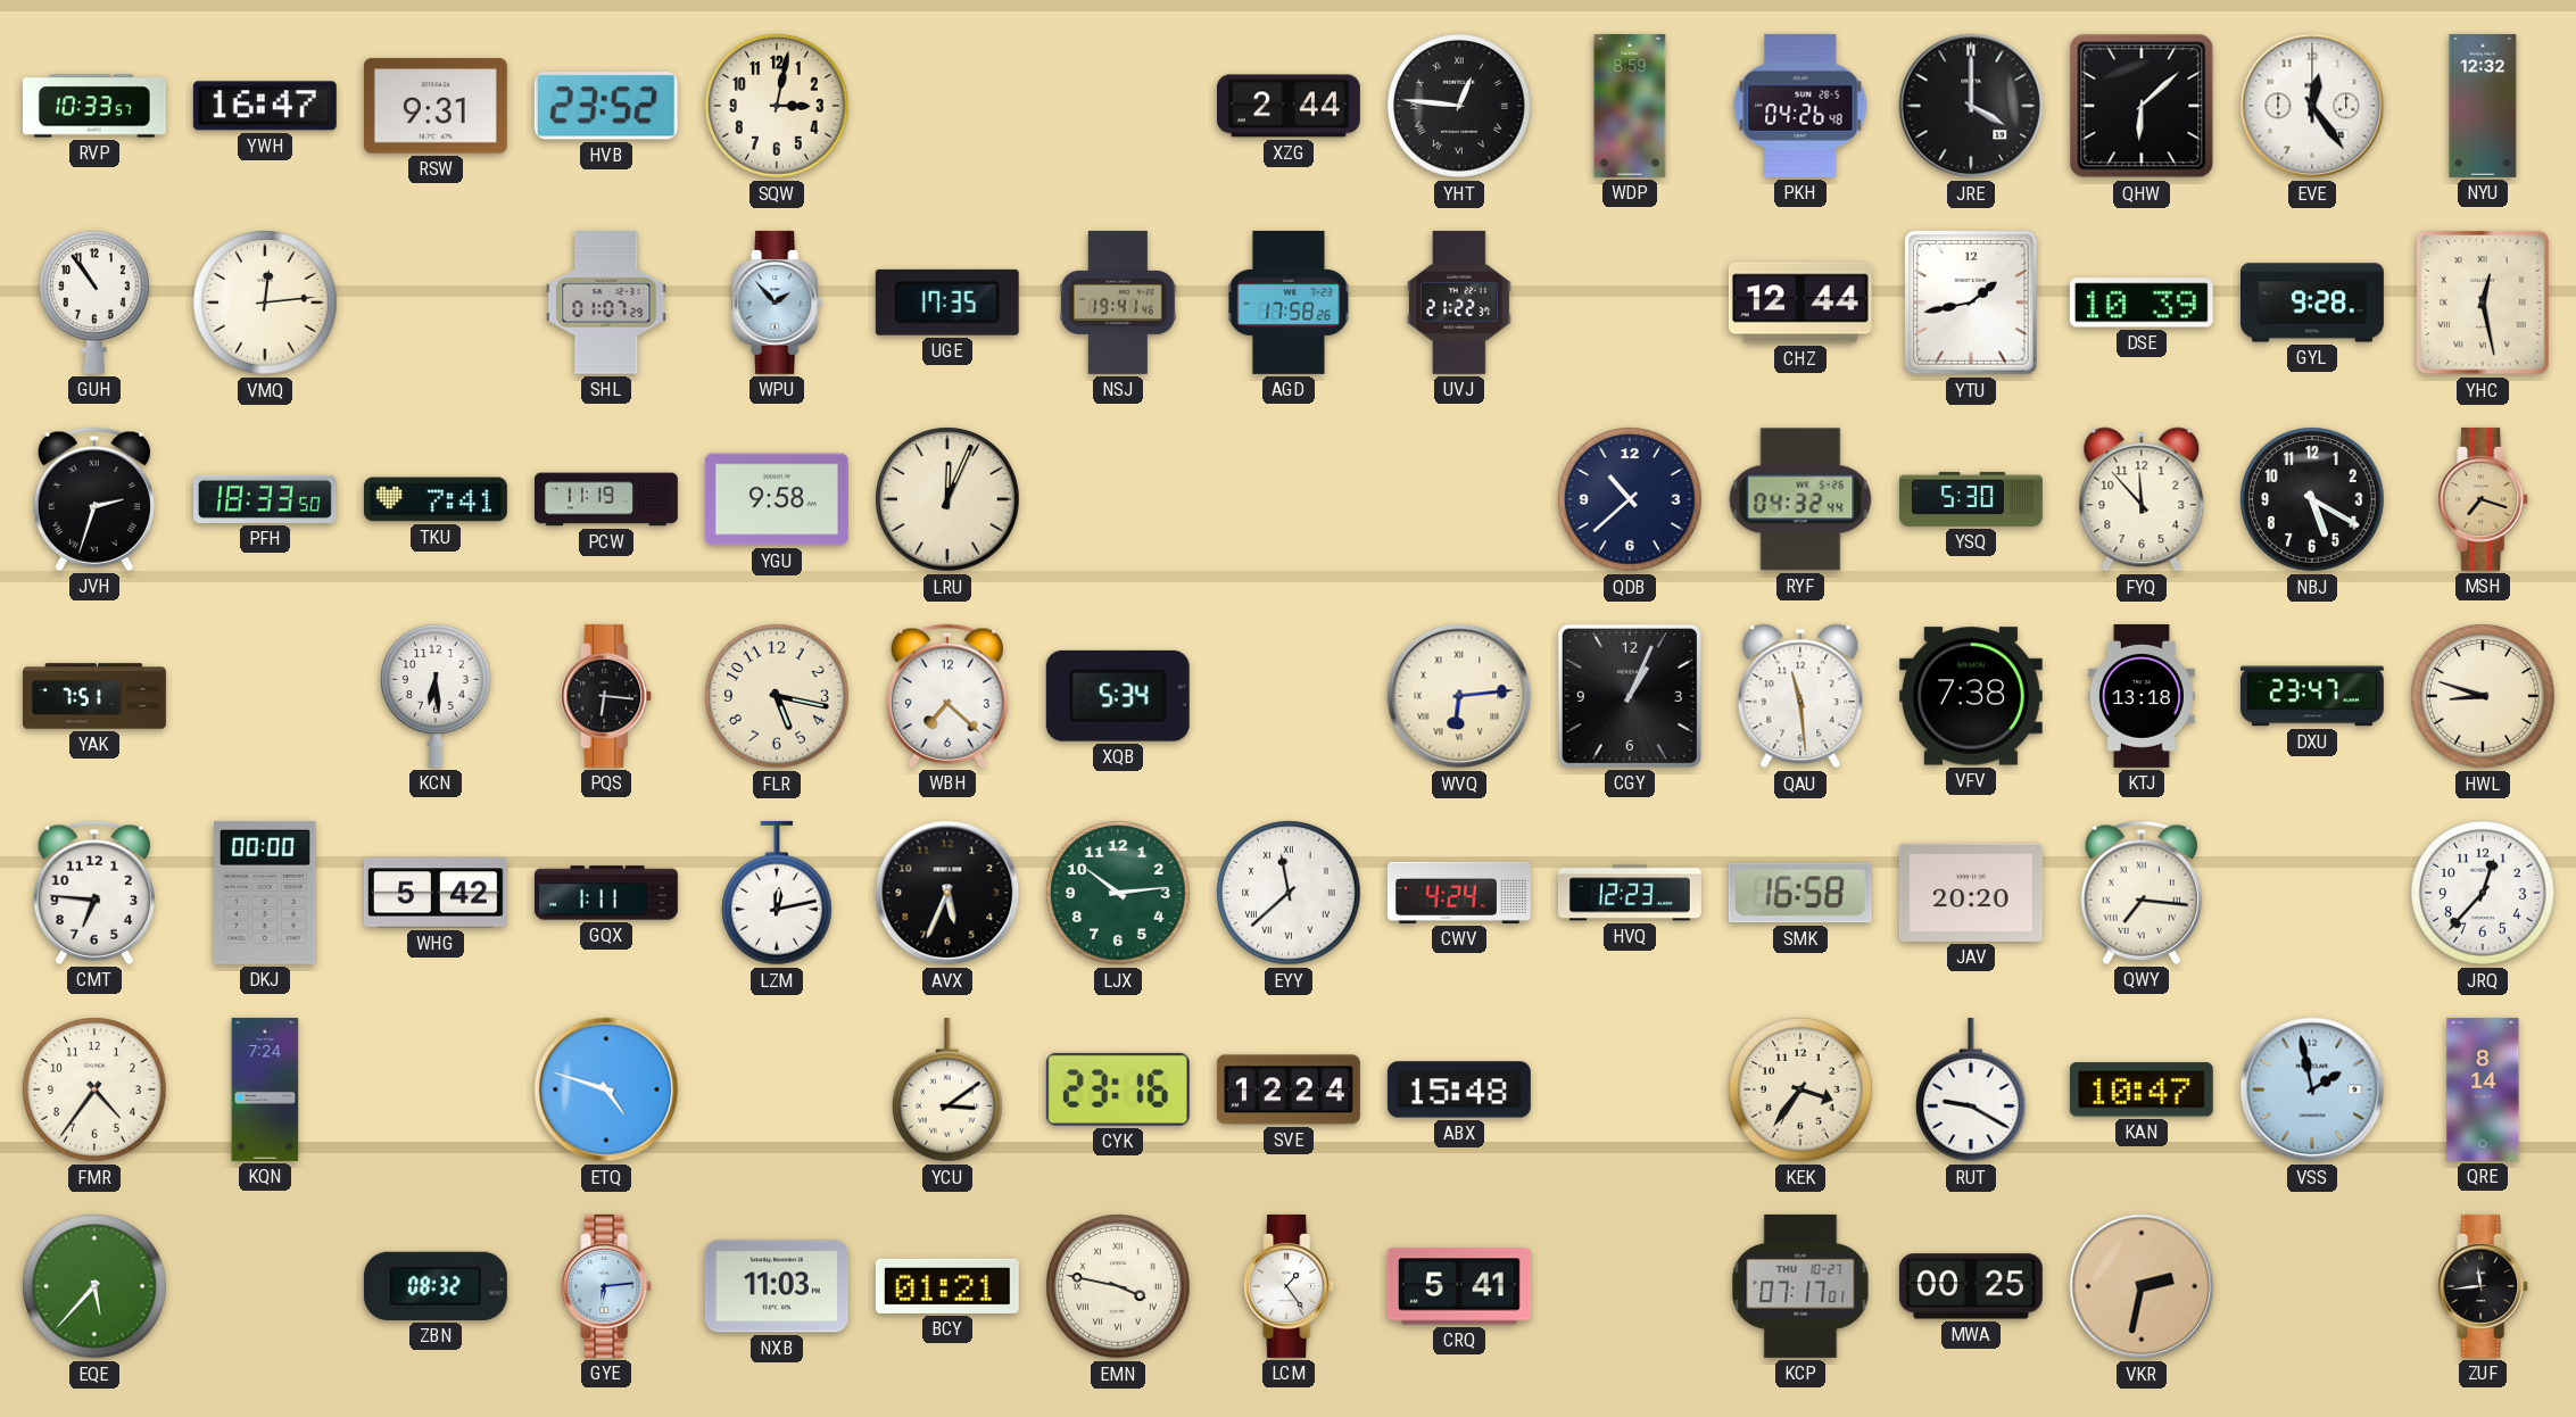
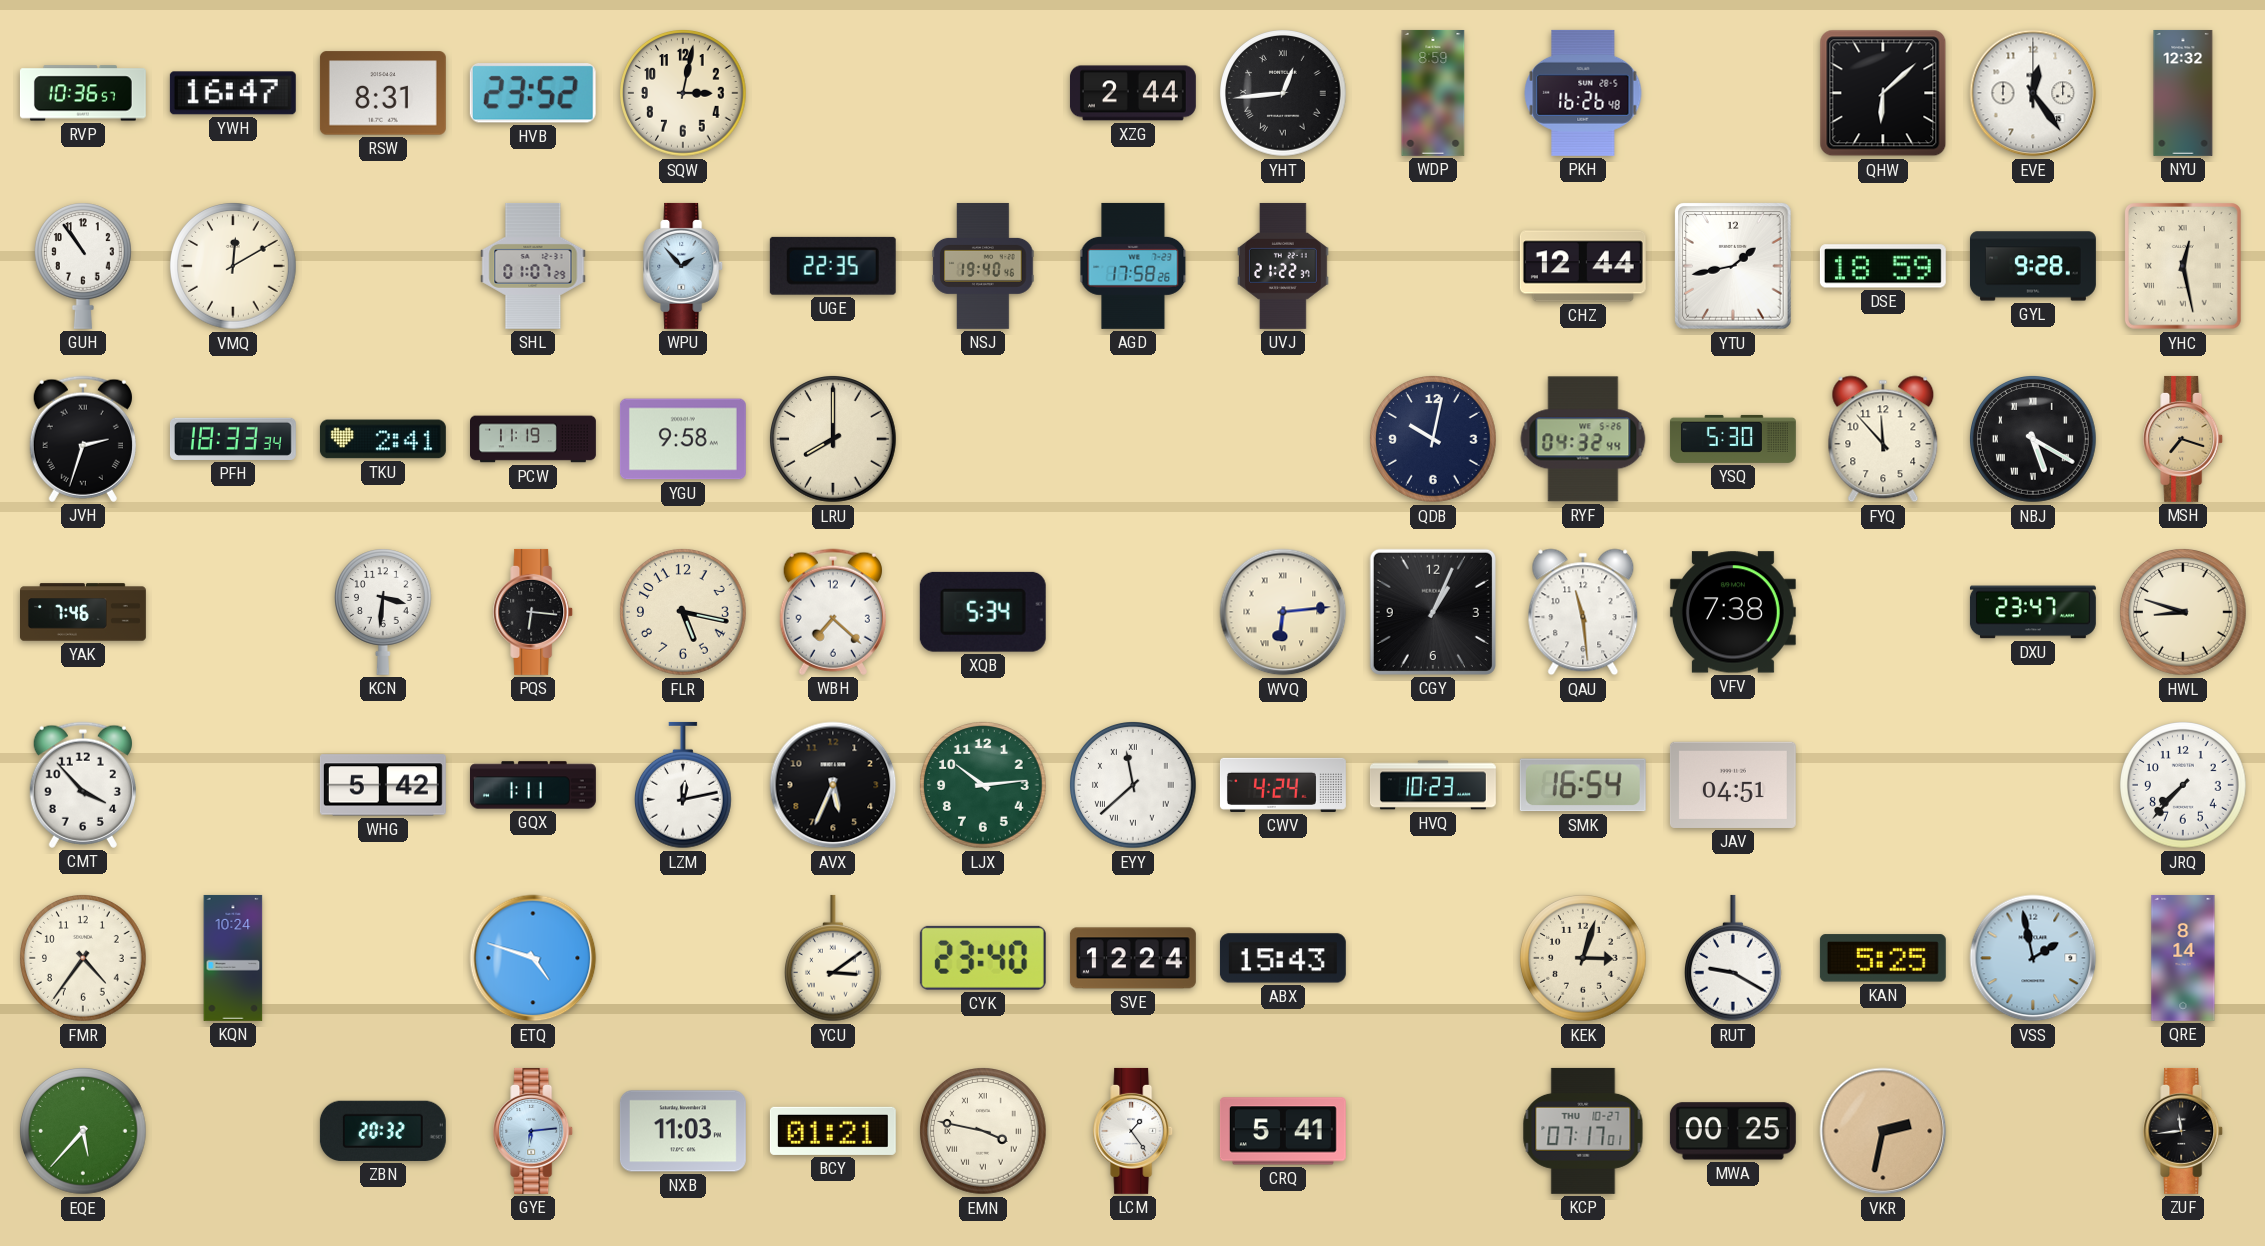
RVP: 10:33 -> 10:36
RSW: 9:31 -> 8:31
YHT: 12:46 -> 12:44
PKH: 04:26 -> 16:26
JRE: 4:00 -> none
VMQ: 12:14 -> 12:10
UGE: 17:35 -> 22:35
NSJ: 19:41 -> 19:40
DSE: 10:39 -> 18:59
PFH: 18:33:50 -> 18:33:34
TKU: 7:41 -> 2:41
LRU: 12:04 -> 8:00
QDB: 10:38 -> 10:02
NBJ numerals: Arabic -> Roman
YAK: 7:51 -> 7:46
KCN: 6:29 -> 3:31
KTJ: 13:18 -> none
CMT: 6:46 -> 3:53
DKJ: 00:00 -> none
HVQ: 12:23 -> 10:23
SMK: 16:58 -> 16:54
JAV: 20:20 -> 04:51
QWY: 7:16 -> none
JRQ: 12:37 -> 7:37
KQN: 7:24 -> 10:24
CYK: 23:16 -> 23:40
ABX: 15:48 -> 15:43
KEK: 3:36 -> 3:03
KAN: 10:47 -> 5:25
ZBN: 08:32 -> 20:32
